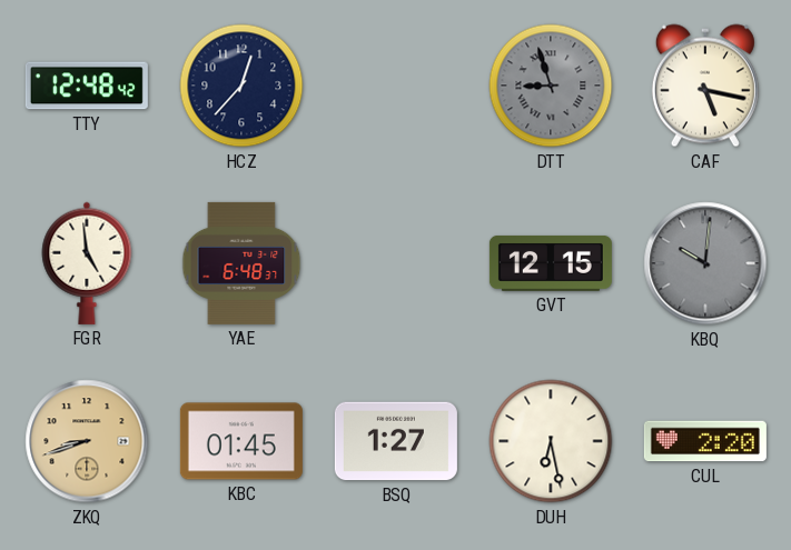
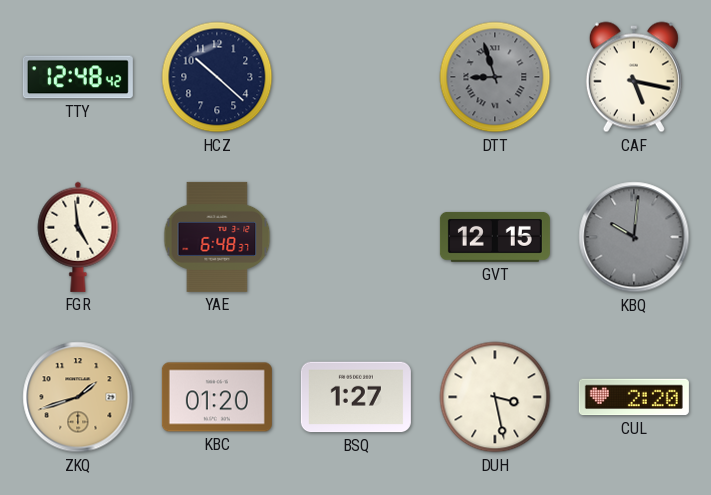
HCZ: 12:37 -> 10:22
ZKQ: 8:42 -> 1:42
KBC: 01:45 -> 01:20
DUH: 6:28 -> 3:28
